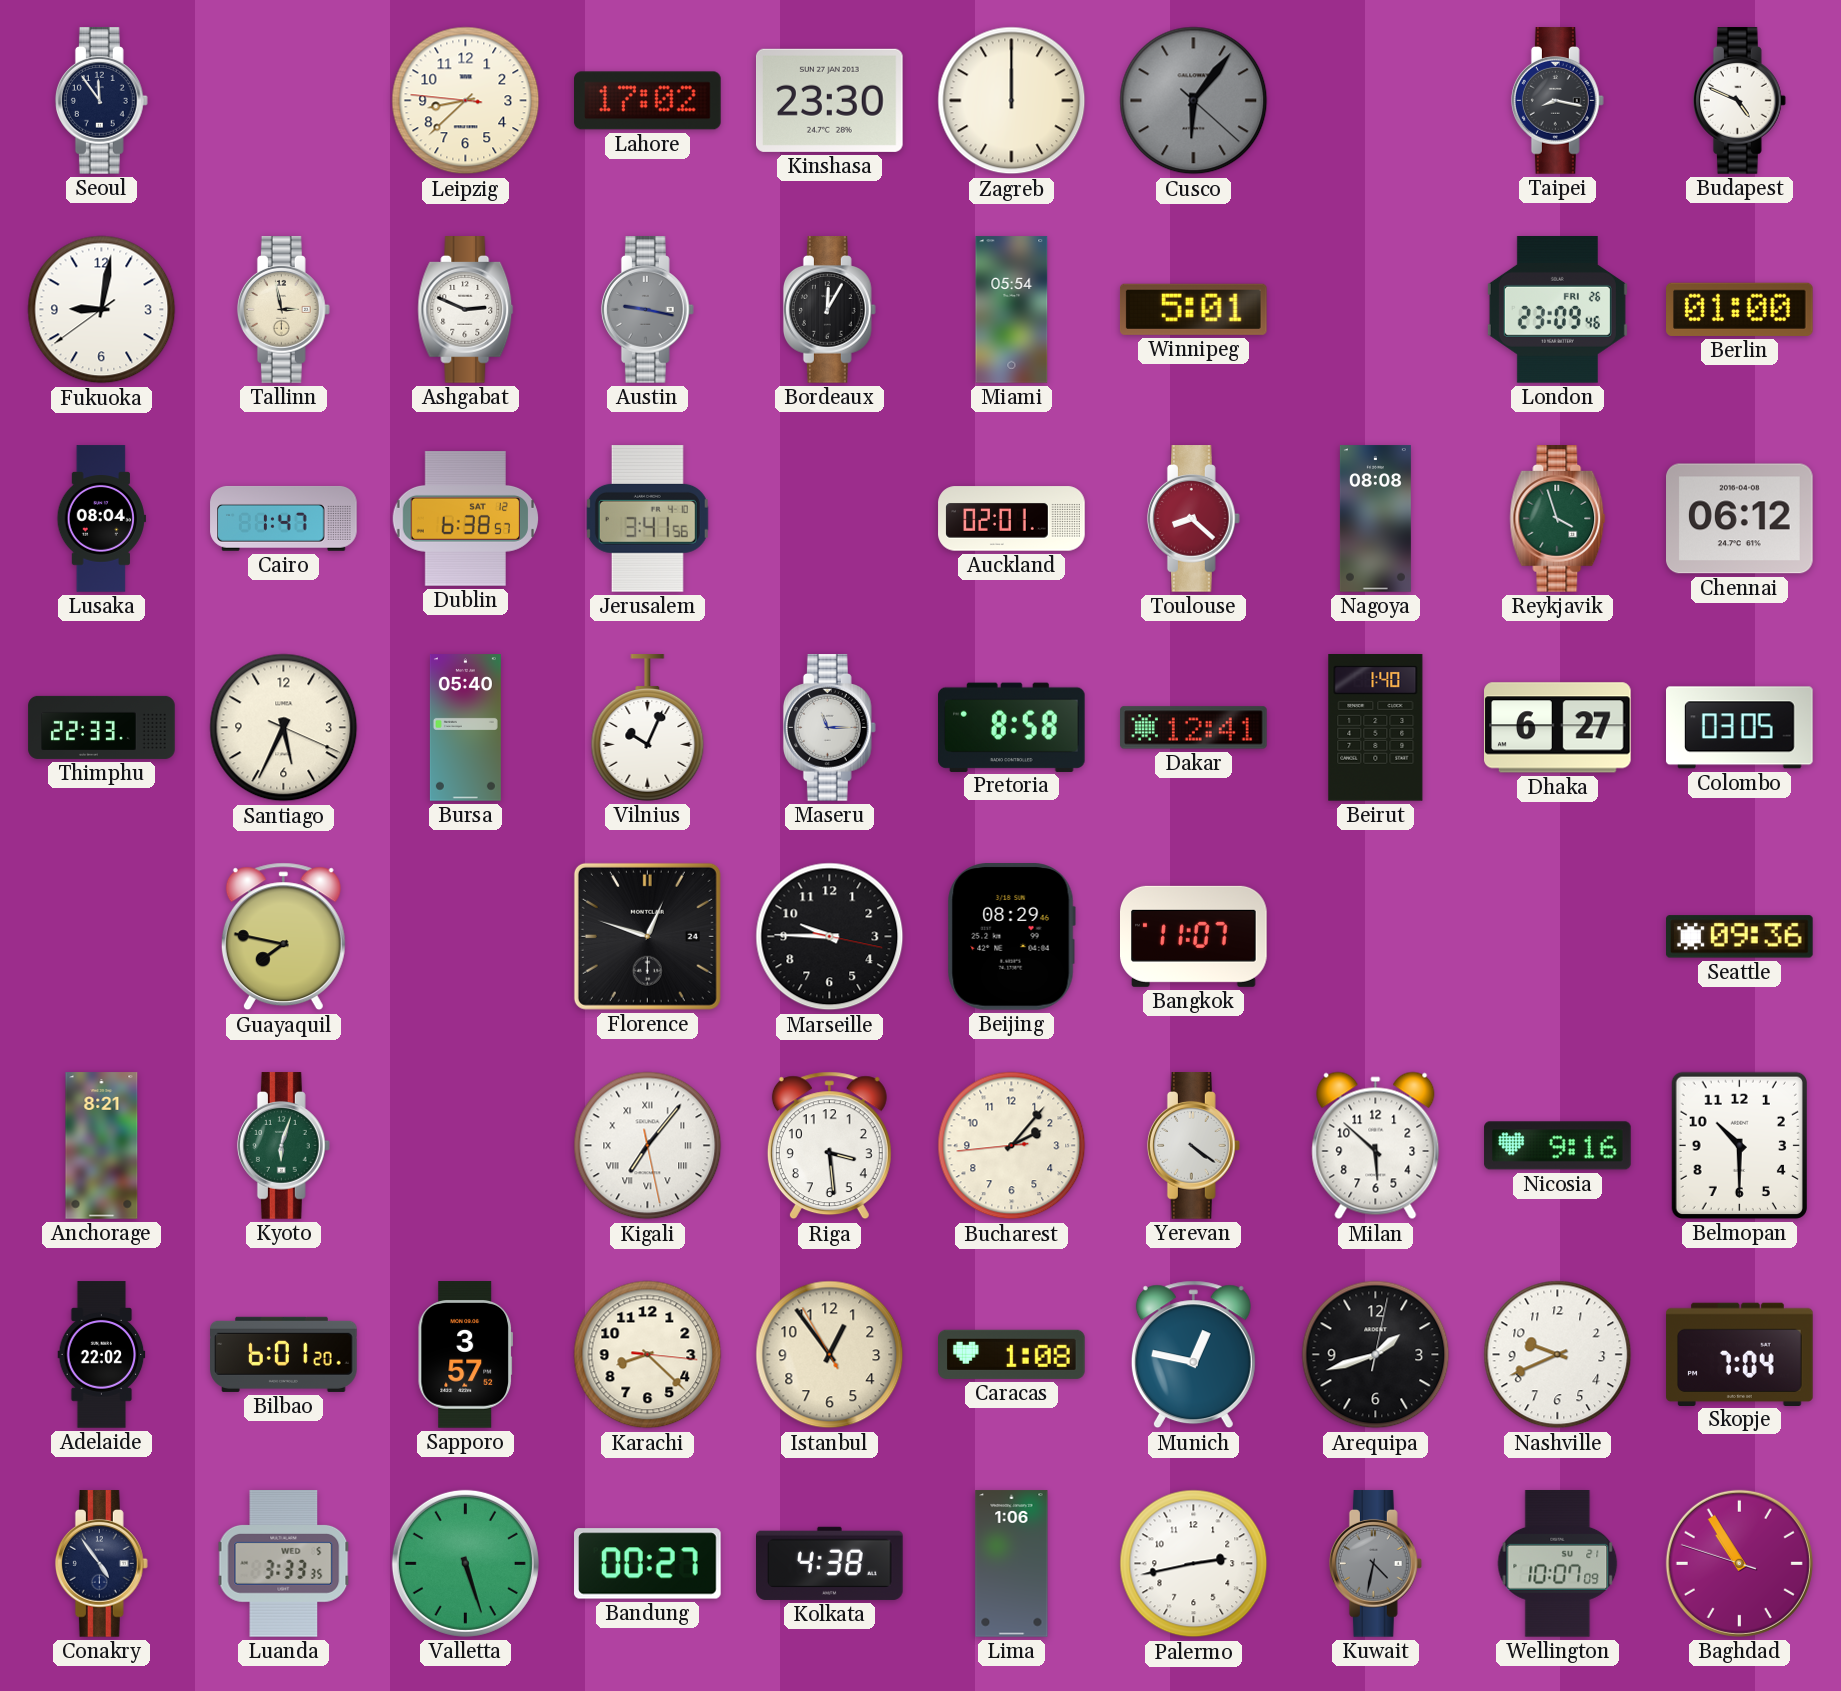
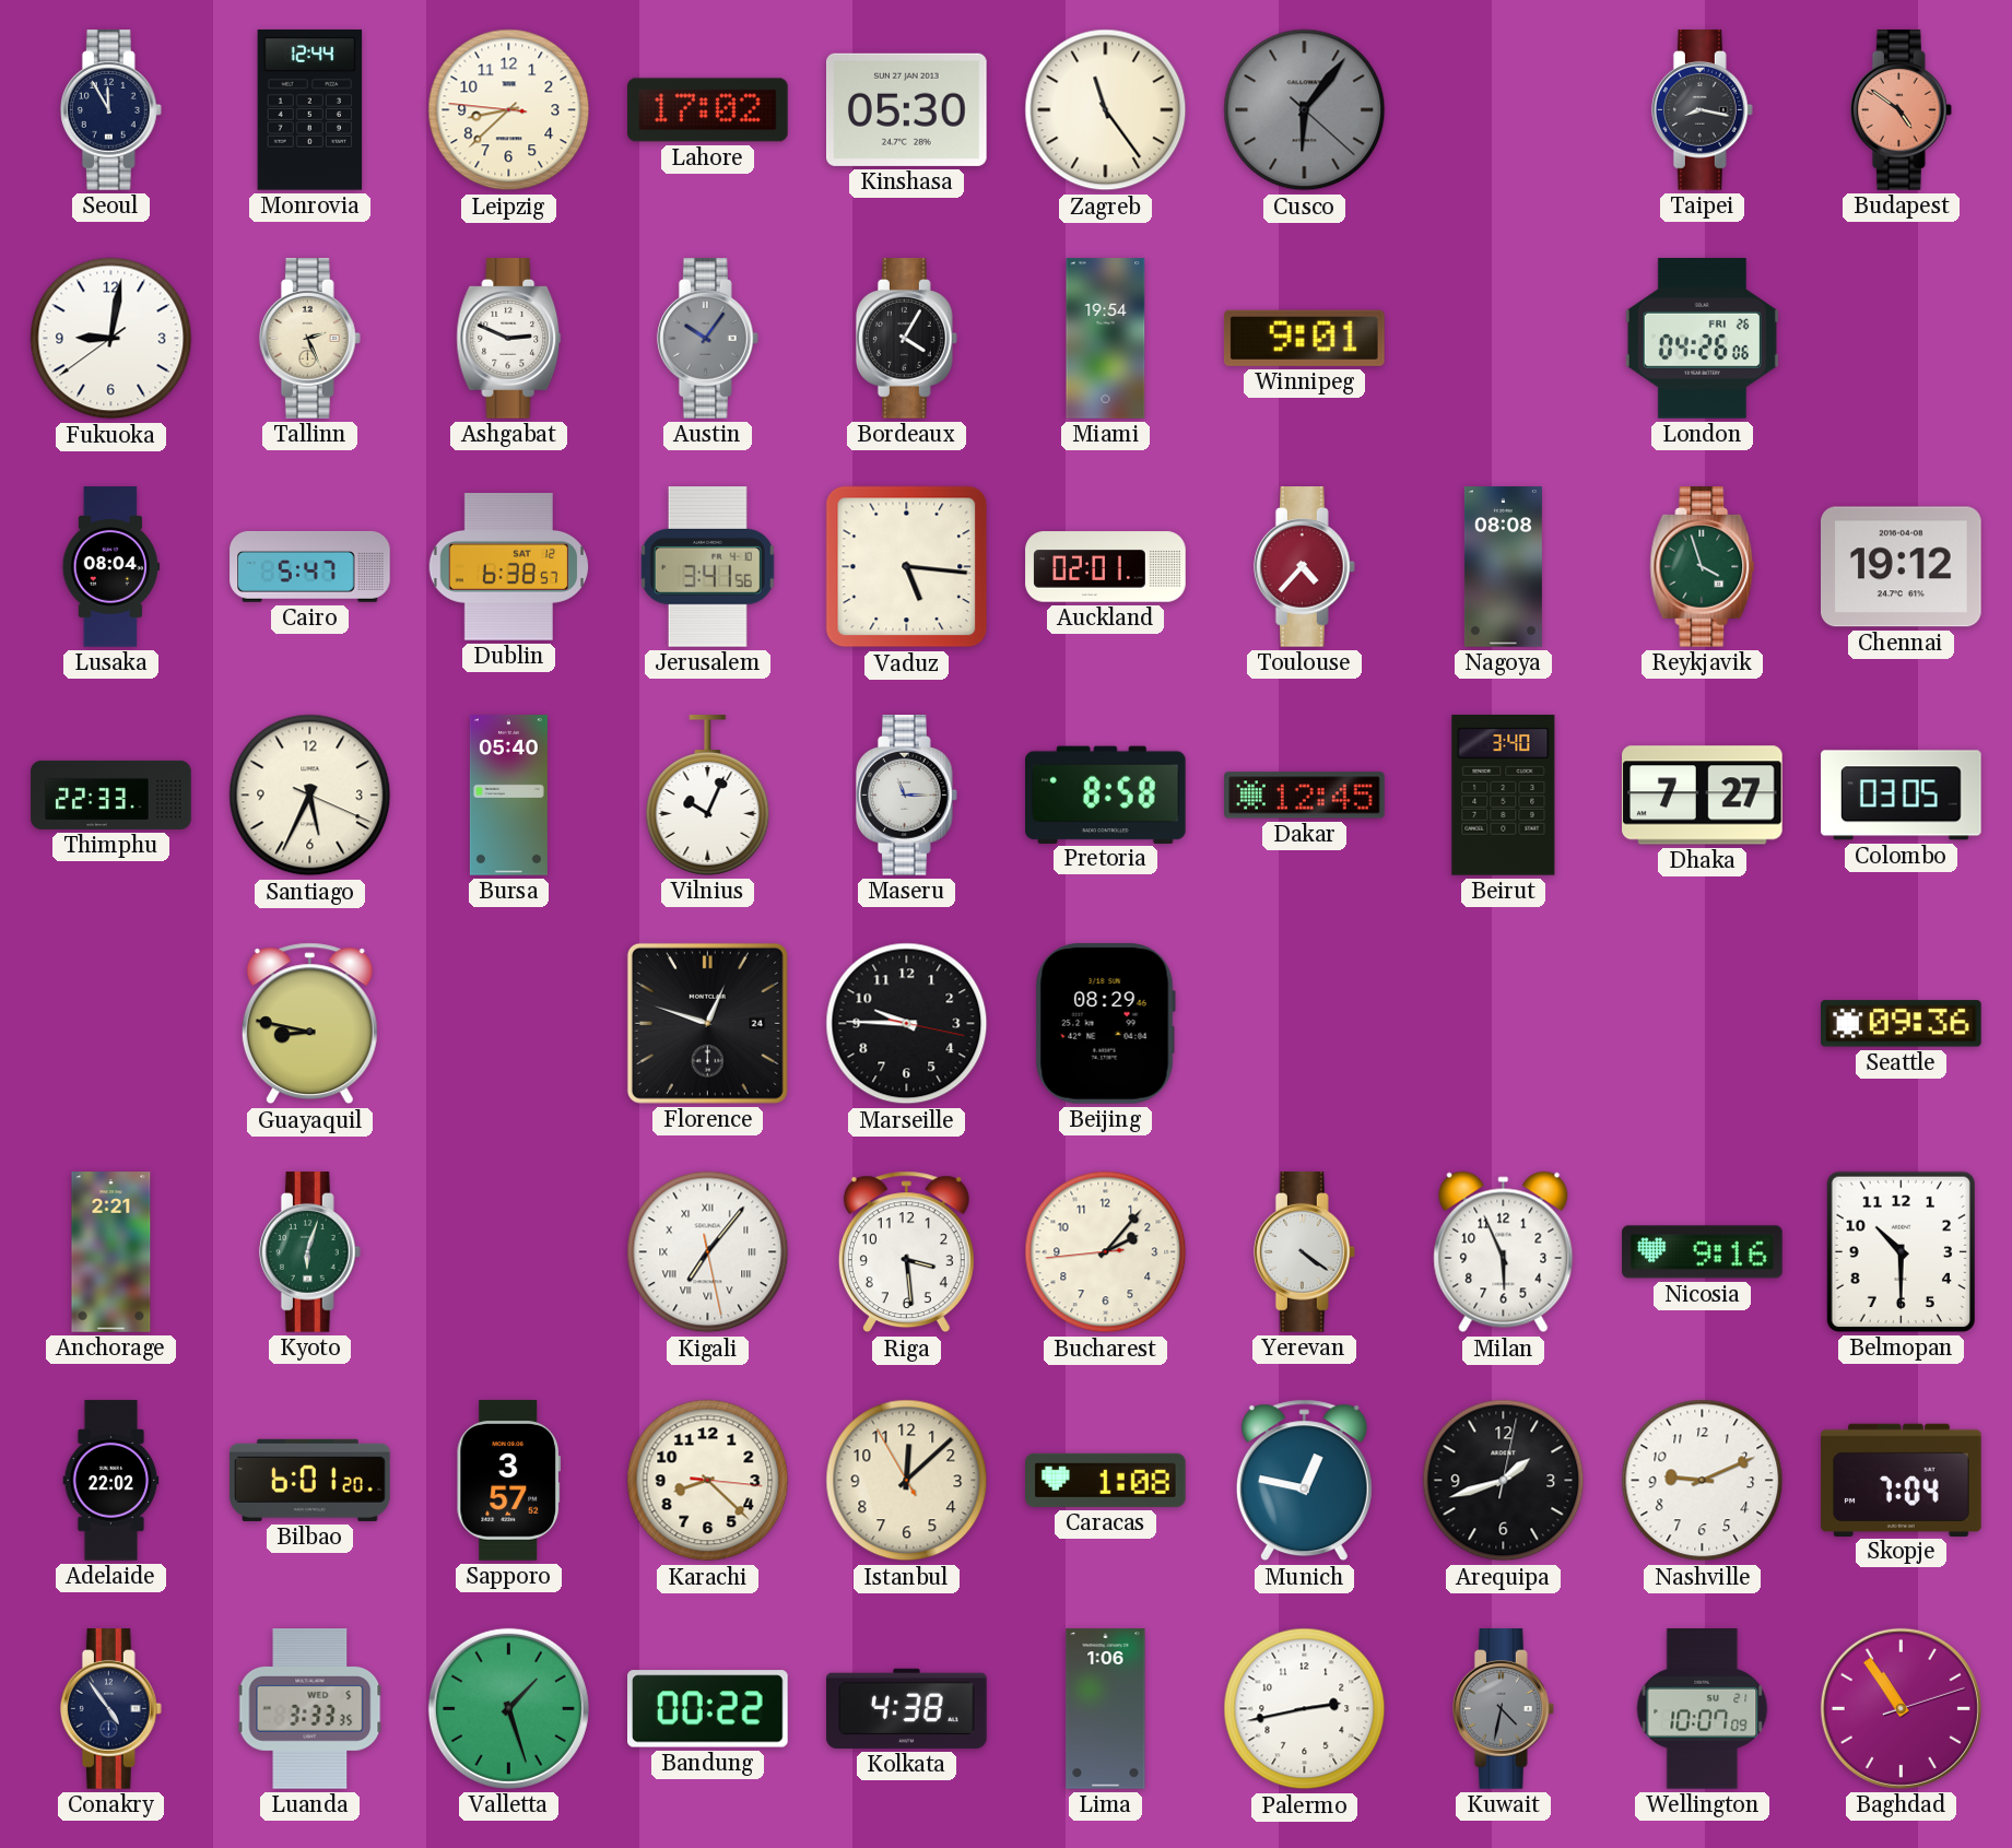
Seoul: 11:54 -> 11:55
Monrovia: none -> 12:44
Kinshasa: 23:30 -> 05:30
Zagreb: 12:00 -> 11:24
Budapest: 4:49 -> 4:51
Budapest dial: white -> salmon
Tallinn: 2:58 -> 2:26
Austin: 9:17 -> 10:06
Bordeaux: 12:05 -> 4:05
Miami: 05:54 -> 19:54
Winnipeg: 5:01 -> 9:01
London: 23:09 -> 04:26
Berlin: 01:00 -> none
Cairo: 1:47 -> 5:47
Vaduz: none -> 5:16
Toulouse: 8:22 -> 4:37
Chennai: 06:12 -> 19:12
Dakar: 12:41 -> 12:45
Beirut: 1:40 -> 3:40
Dhaka: 6:27 -> 7:27
Guayaquil: 7:47 -> 8:47
Bangkok: 11:07 -> none
Anchorage: 8:21 -> 2:21
Milan: 5:52 -> 5:56
Istanbul: 12:53 -> 12:07
Nashville: 9:41 -> 9:11
Valletta: 5:27 -> 1:27
Bandung: 00:27 -> 00:22
Baghdad: 10:54:48 -> 10:54:12
